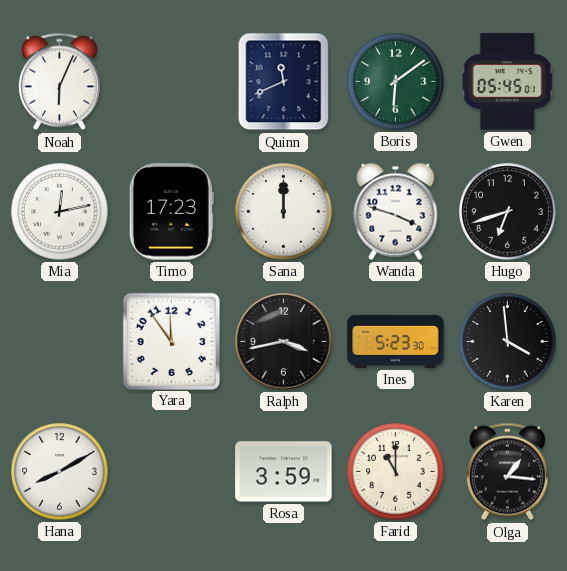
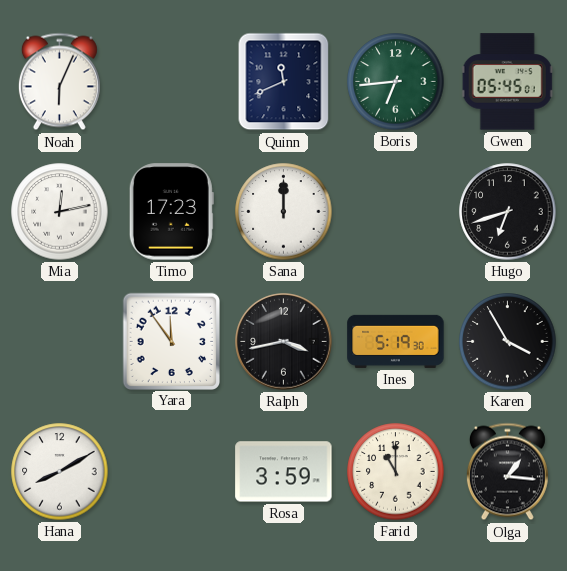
Boris: 6:09 -> 6:44
Wanda: 3:48 -> none
Ines: 5:23 -> 5:19
Karen: 3:59 -> 3:55
